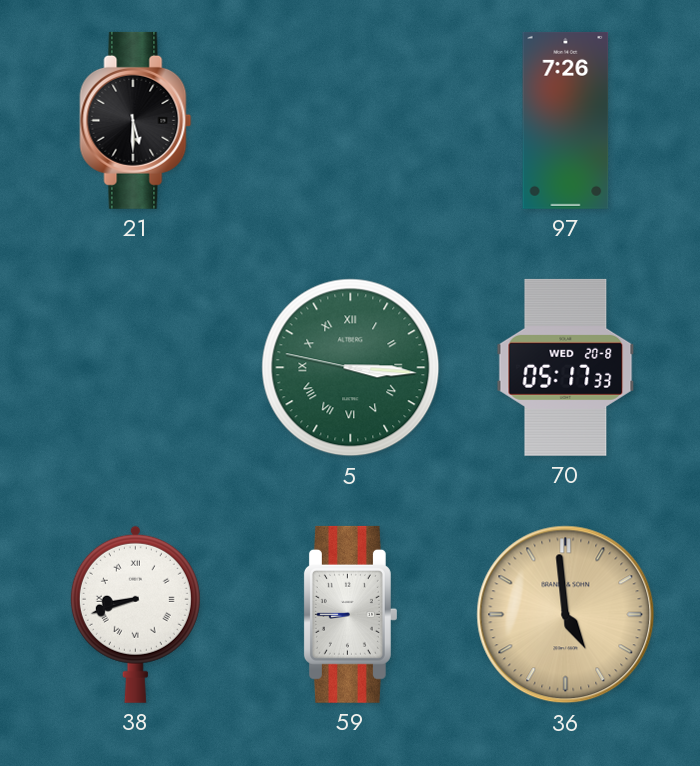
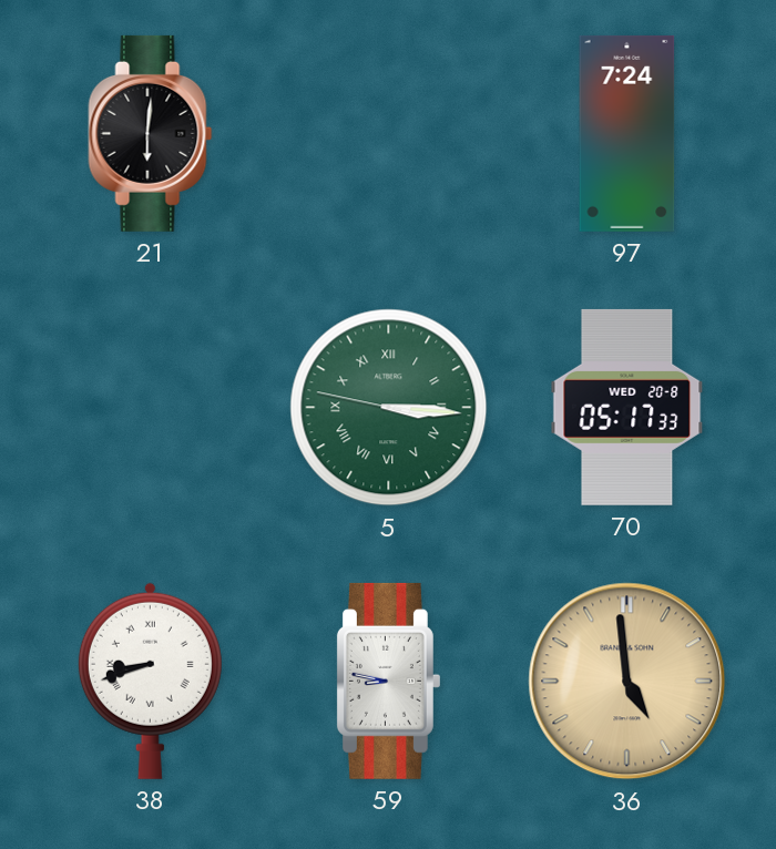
21: 5:30 -> 6:01
97: 7:26 -> 7:24
59: 8:45 -> 8:47
